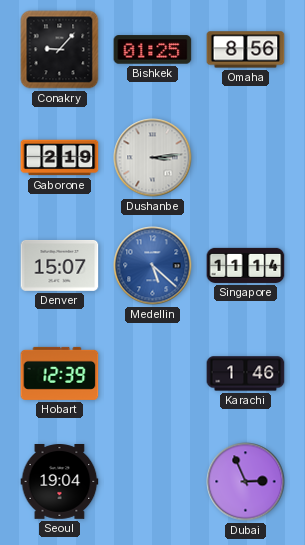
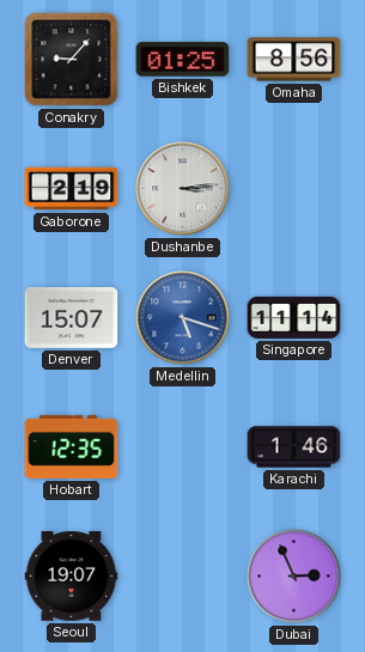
Medellin: 5:22 -> 5:18
Hobart: 12:39 -> 12:35
Seoul: 19:04 -> 19:07
